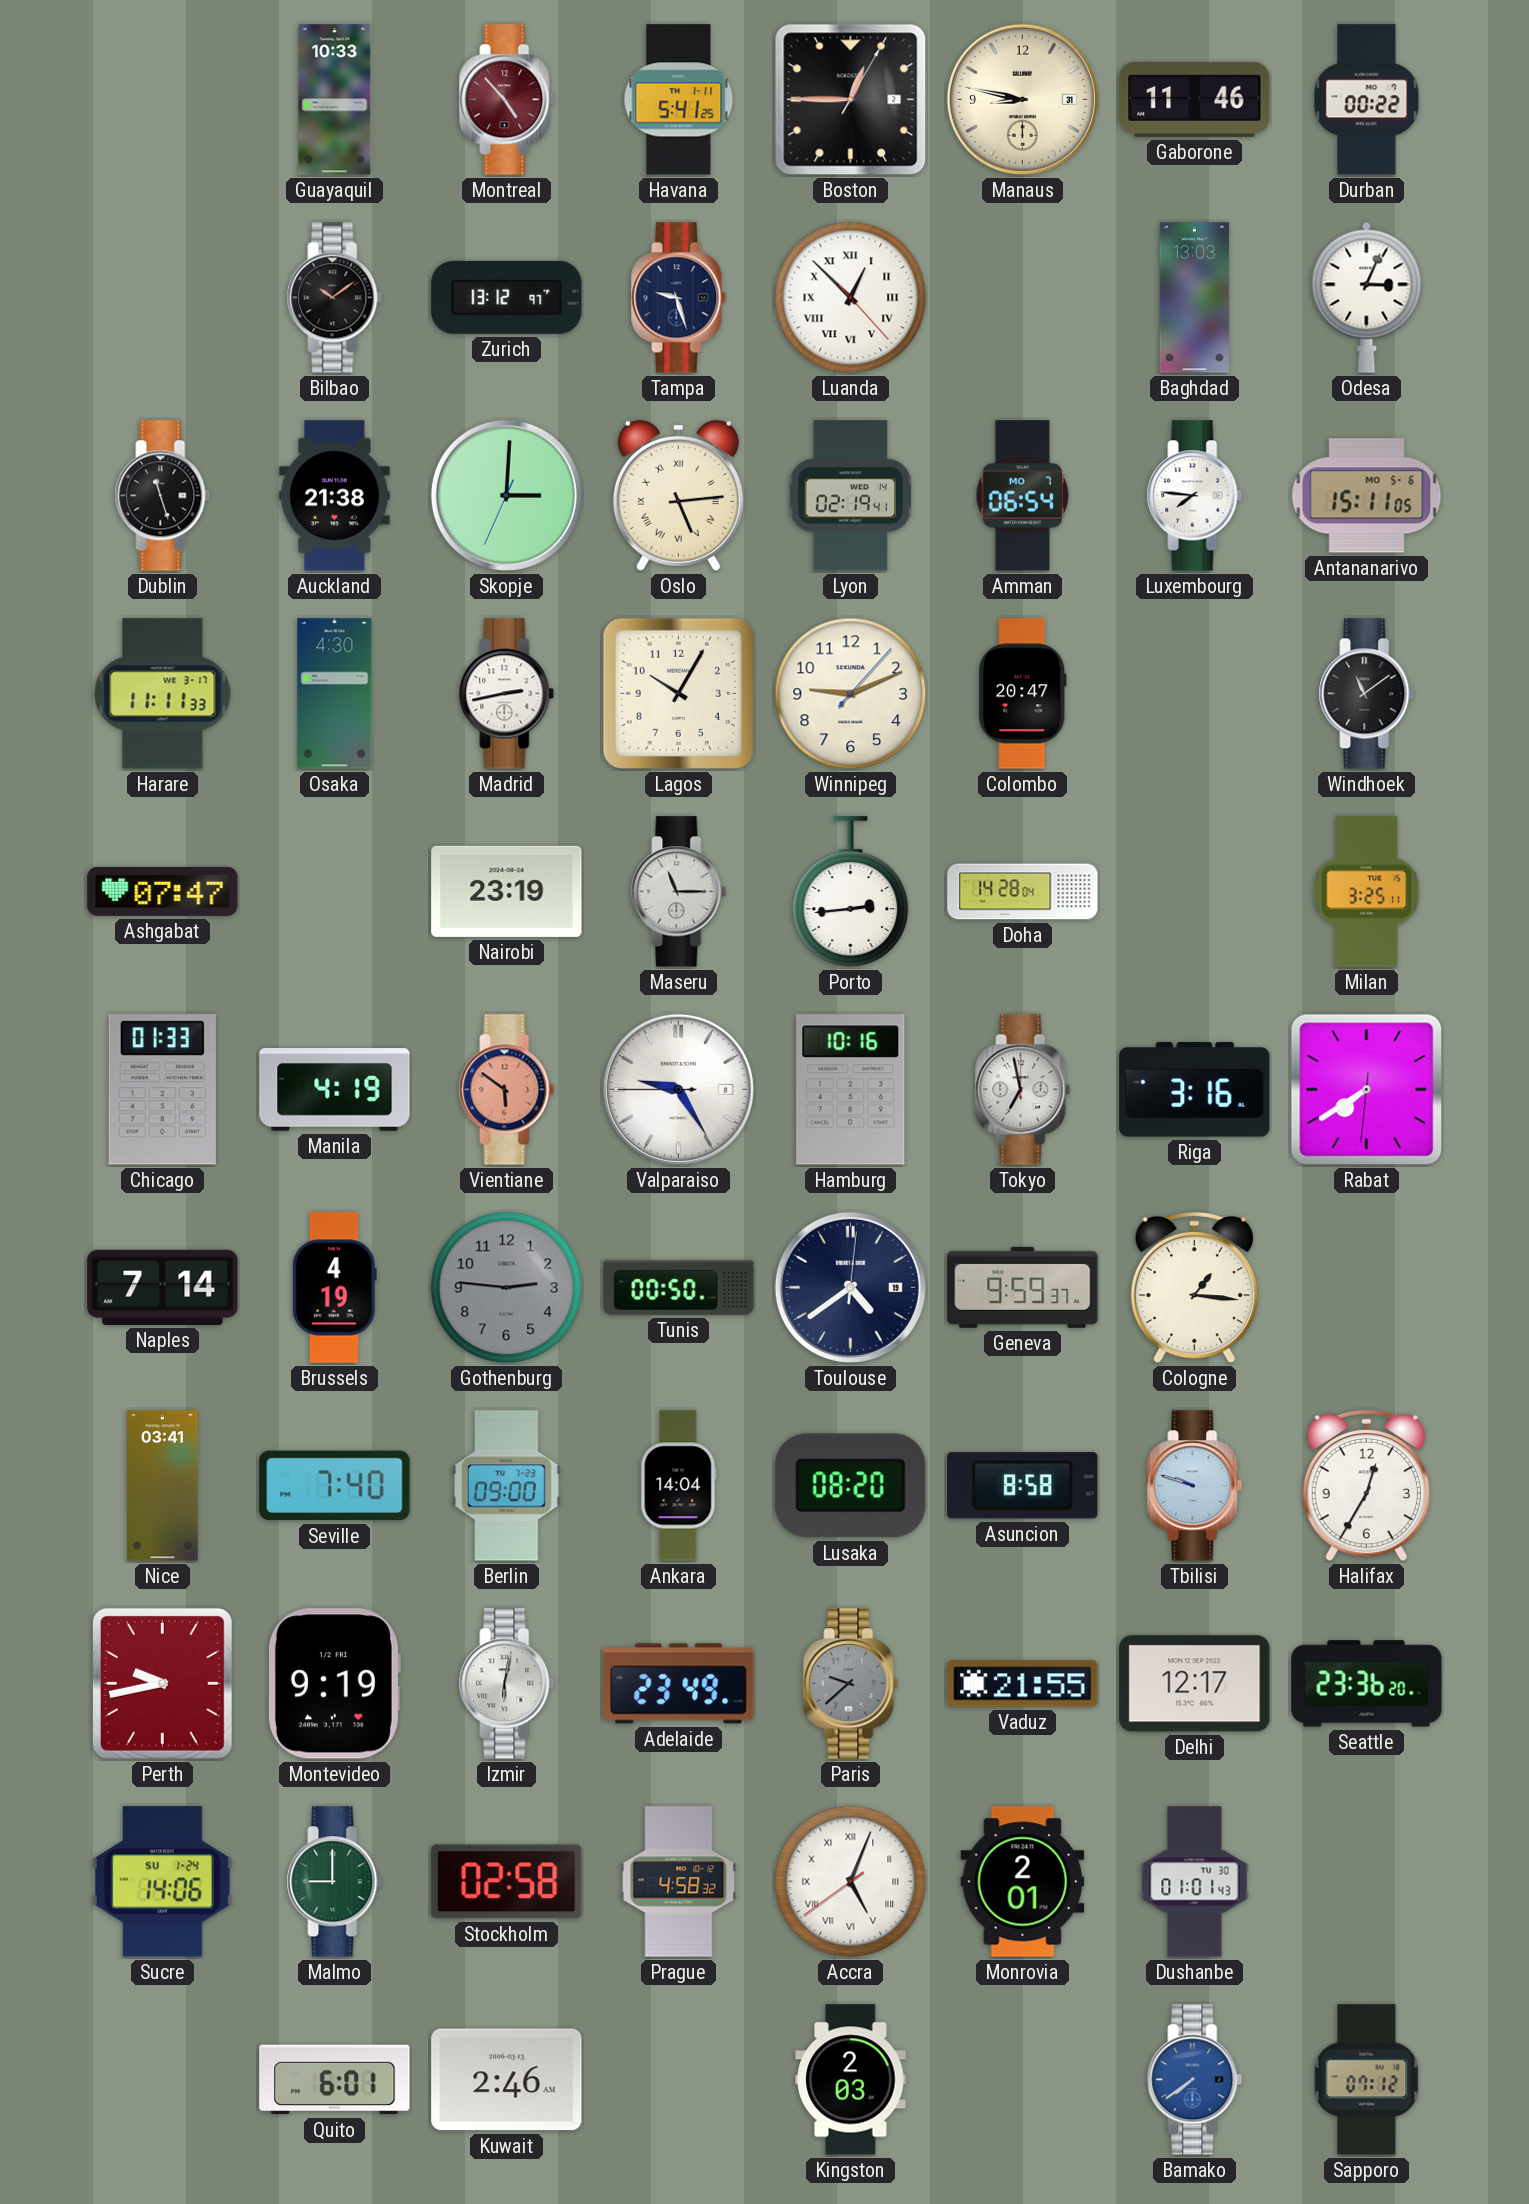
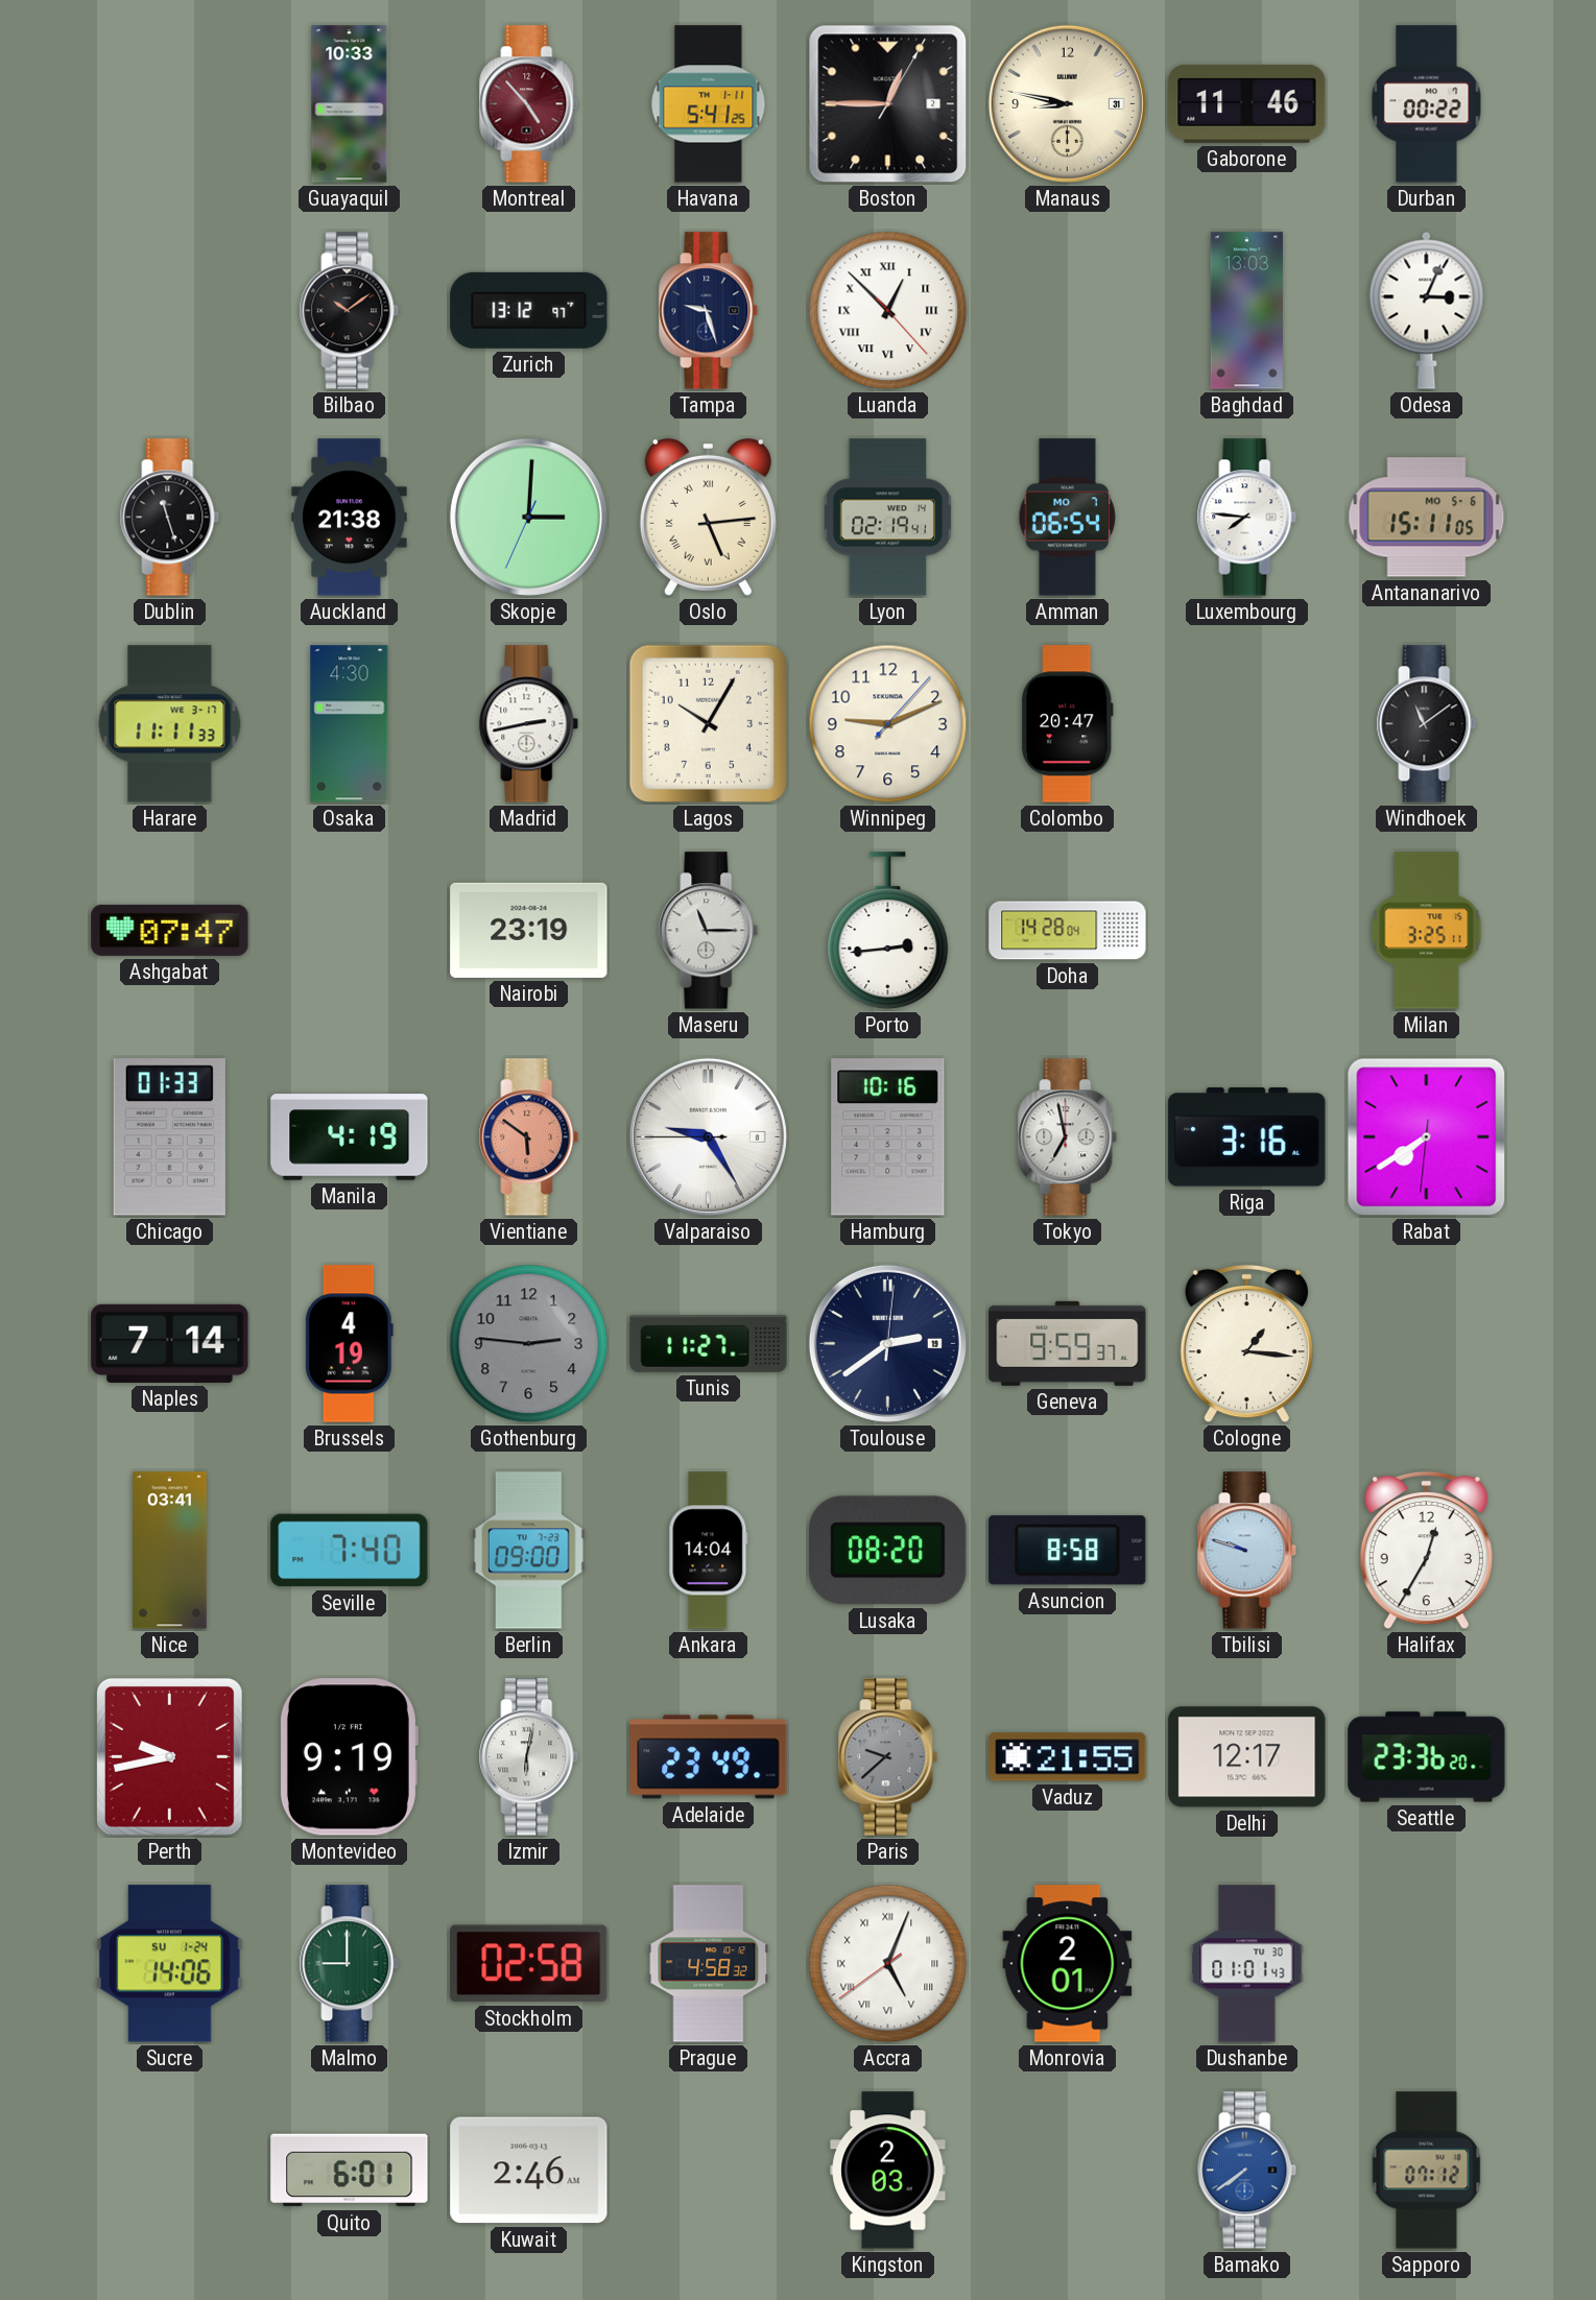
Tunis: 00:50 -> 11:27
Toulouse: 4:39 -> 2:39
